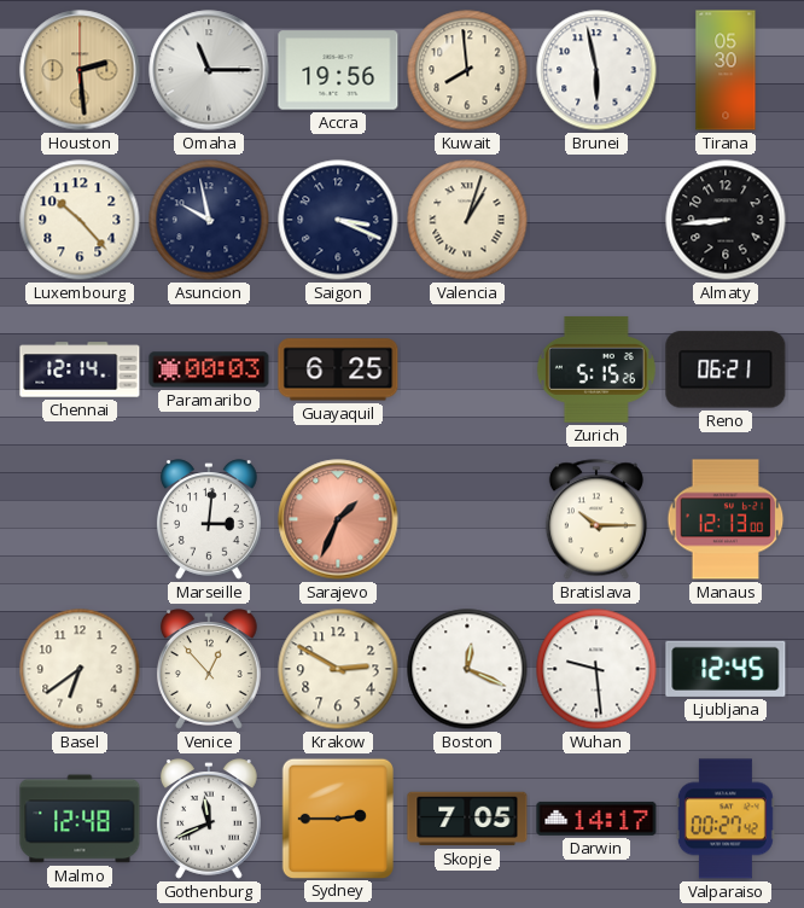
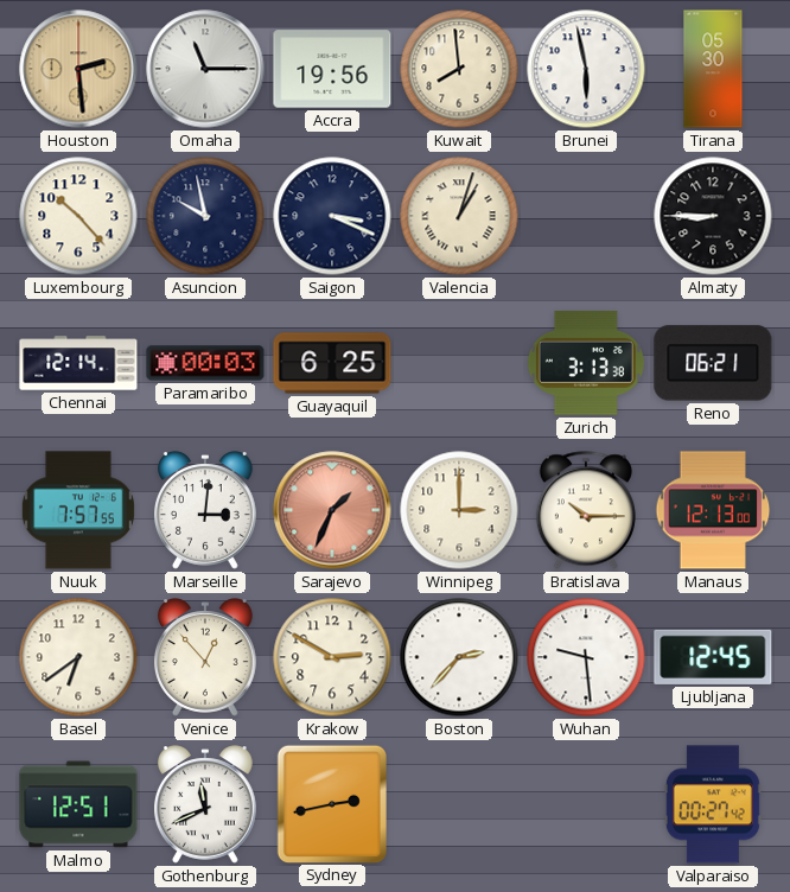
Almaty: 8:44 -> 8:45
Zurich: 5:15 -> 3:13
Nuuk: none -> 7:57
Winnipeg: none -> 3:00
Boston: 12:19 -> 2:37
Malmo: 12:48 -> 12:51
Sydney: 2:45 -> 2:43
Skopje: 7:05 -> none
Darwin: 14:17 -> none
